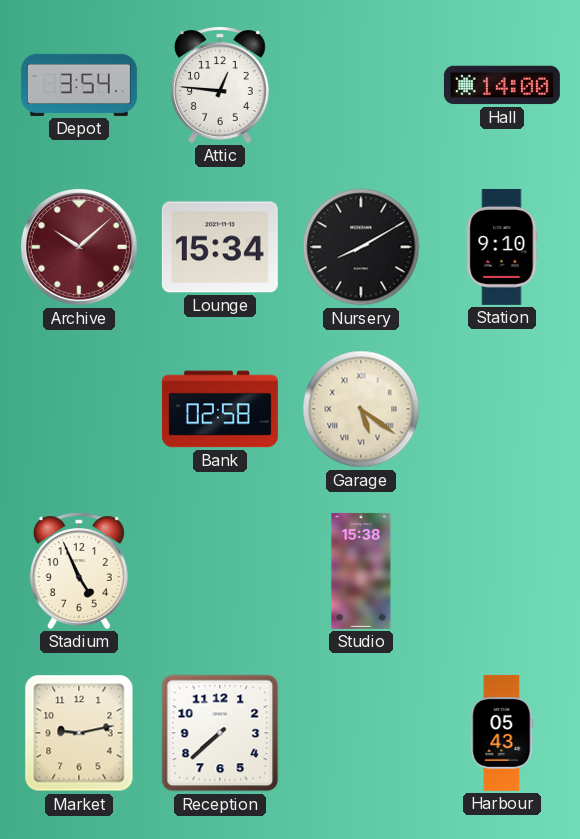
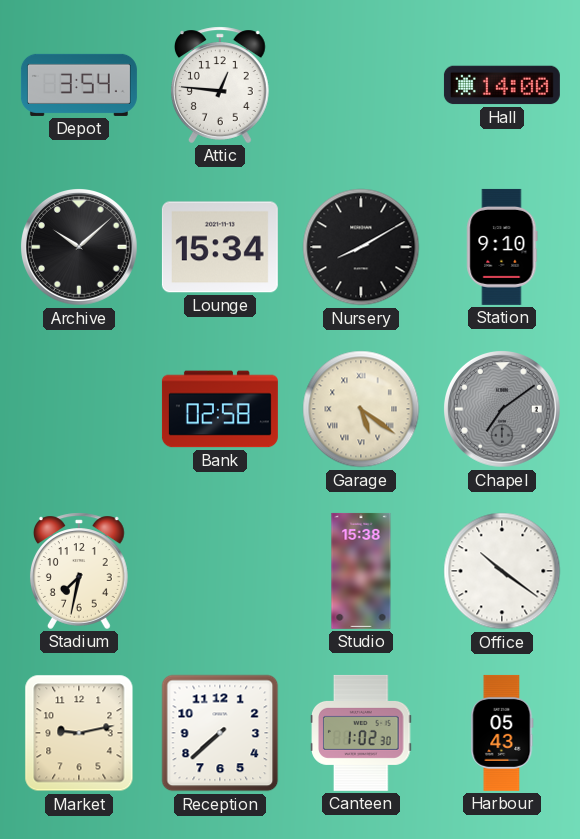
Archive dial: burgundy -> black
Chapel: none -> 7:09
Stadium: 4:56 -> 7:32
Office: none -> 10:21
Canteen: none -> 1:02
